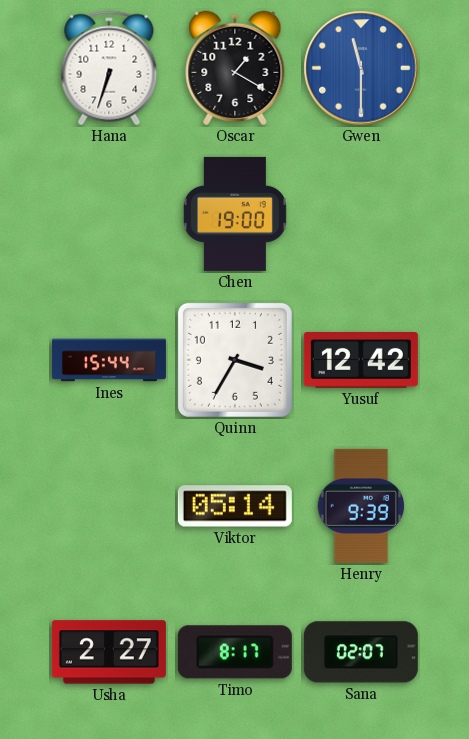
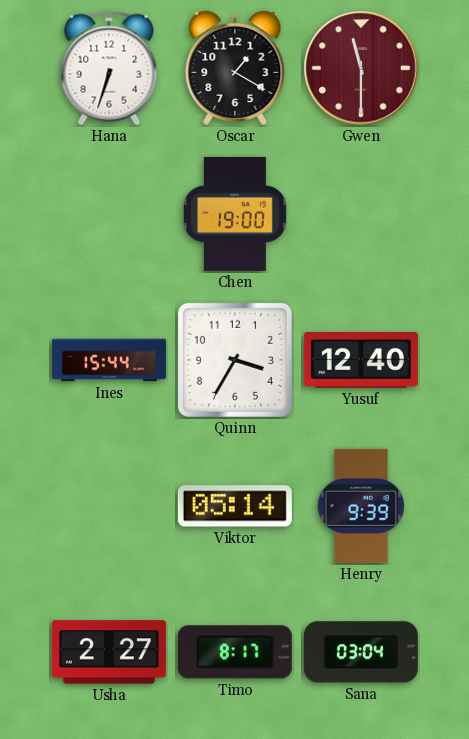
Gwen dial: blue -> burgundy
Yusuf: 12:42 -> 12:40
Sana: 02:07 -> 03:04
